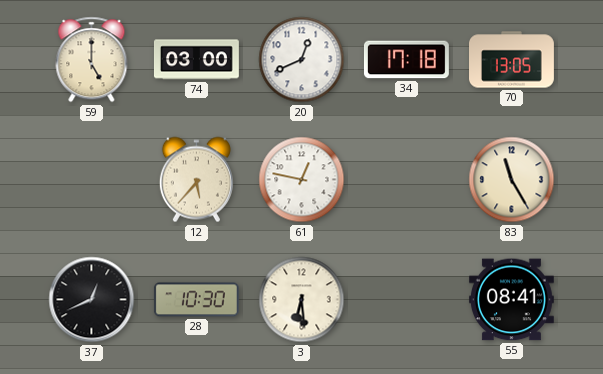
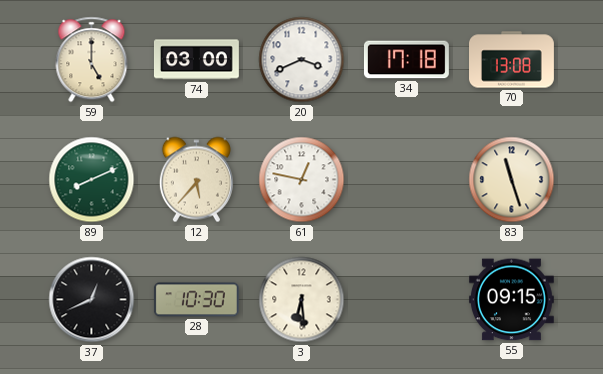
20: 12:41 -> 3:41
70: 13:05 -> 13:08
89: none -> 8:11
83: 11:25 -> 11:27
55: 08:41 -> 09:15
